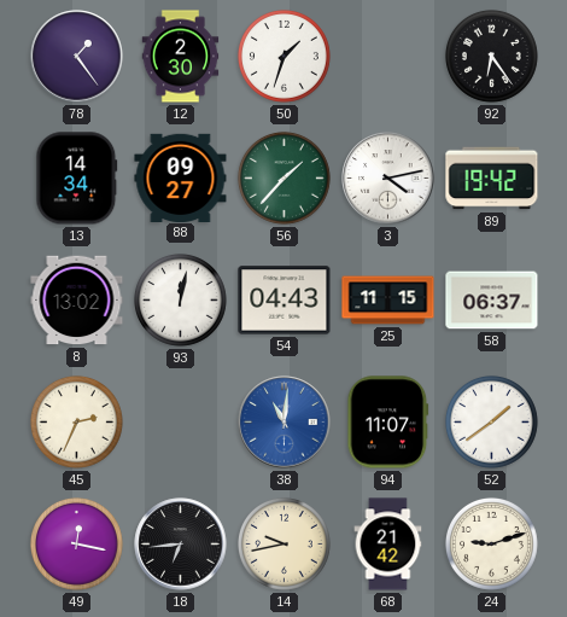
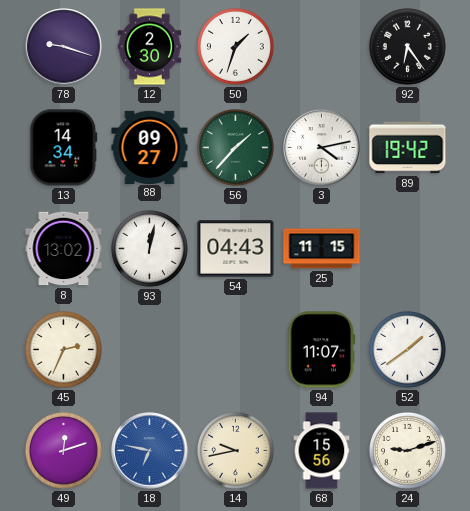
78: 1:24 -> 9:18
58: 06:37 -> none
38: 11:01 -> none
49: 12:17 -> 12:12
18: 6:44 -> 6:47
18 dial: black -> blue
68: 21:42 -> 15:56
